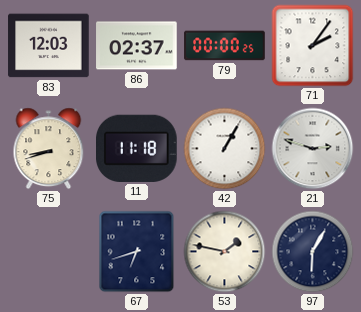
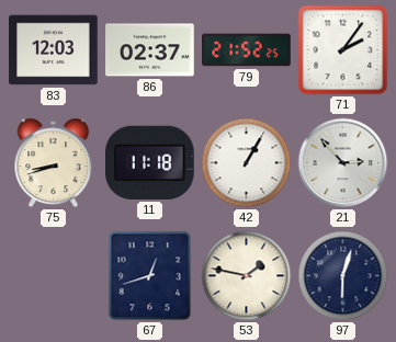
79: 00:00 -> 21:52
21: 2:48 -> 2:53
67: 6:42 -> 12:42
97: 6:05 -> 6:03
